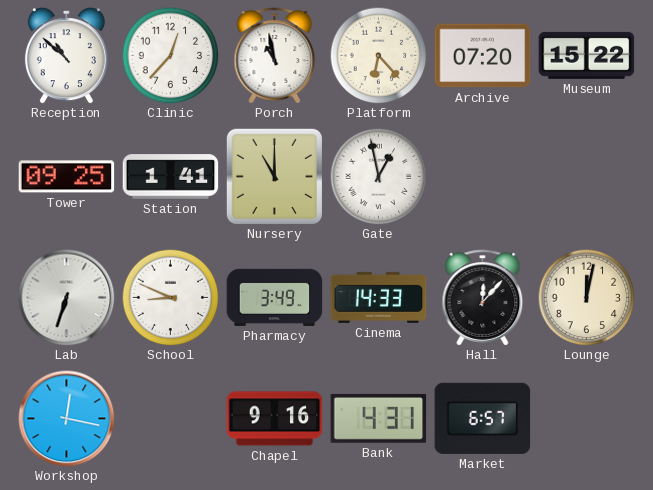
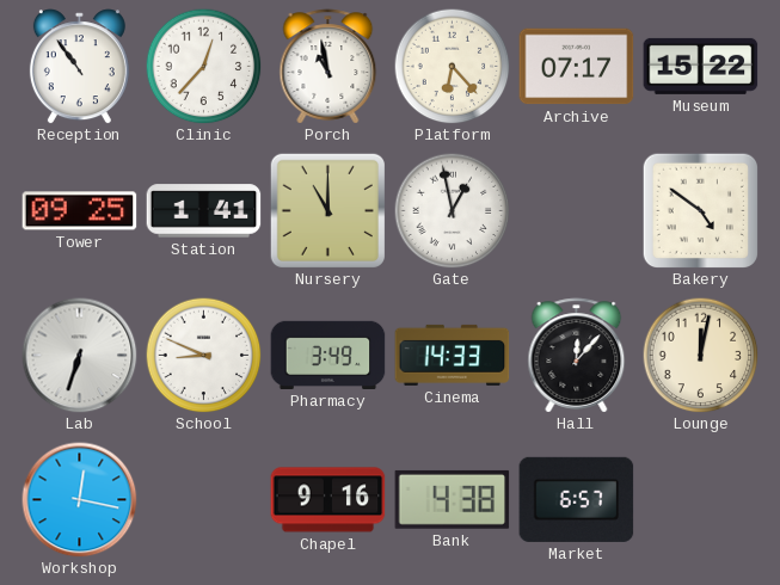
Reception: 10:52 -> 10:54
Archive: 07:20 -> 07:17
Bakery: none -> 4:51
Bank: 4:31 -> 4:38
